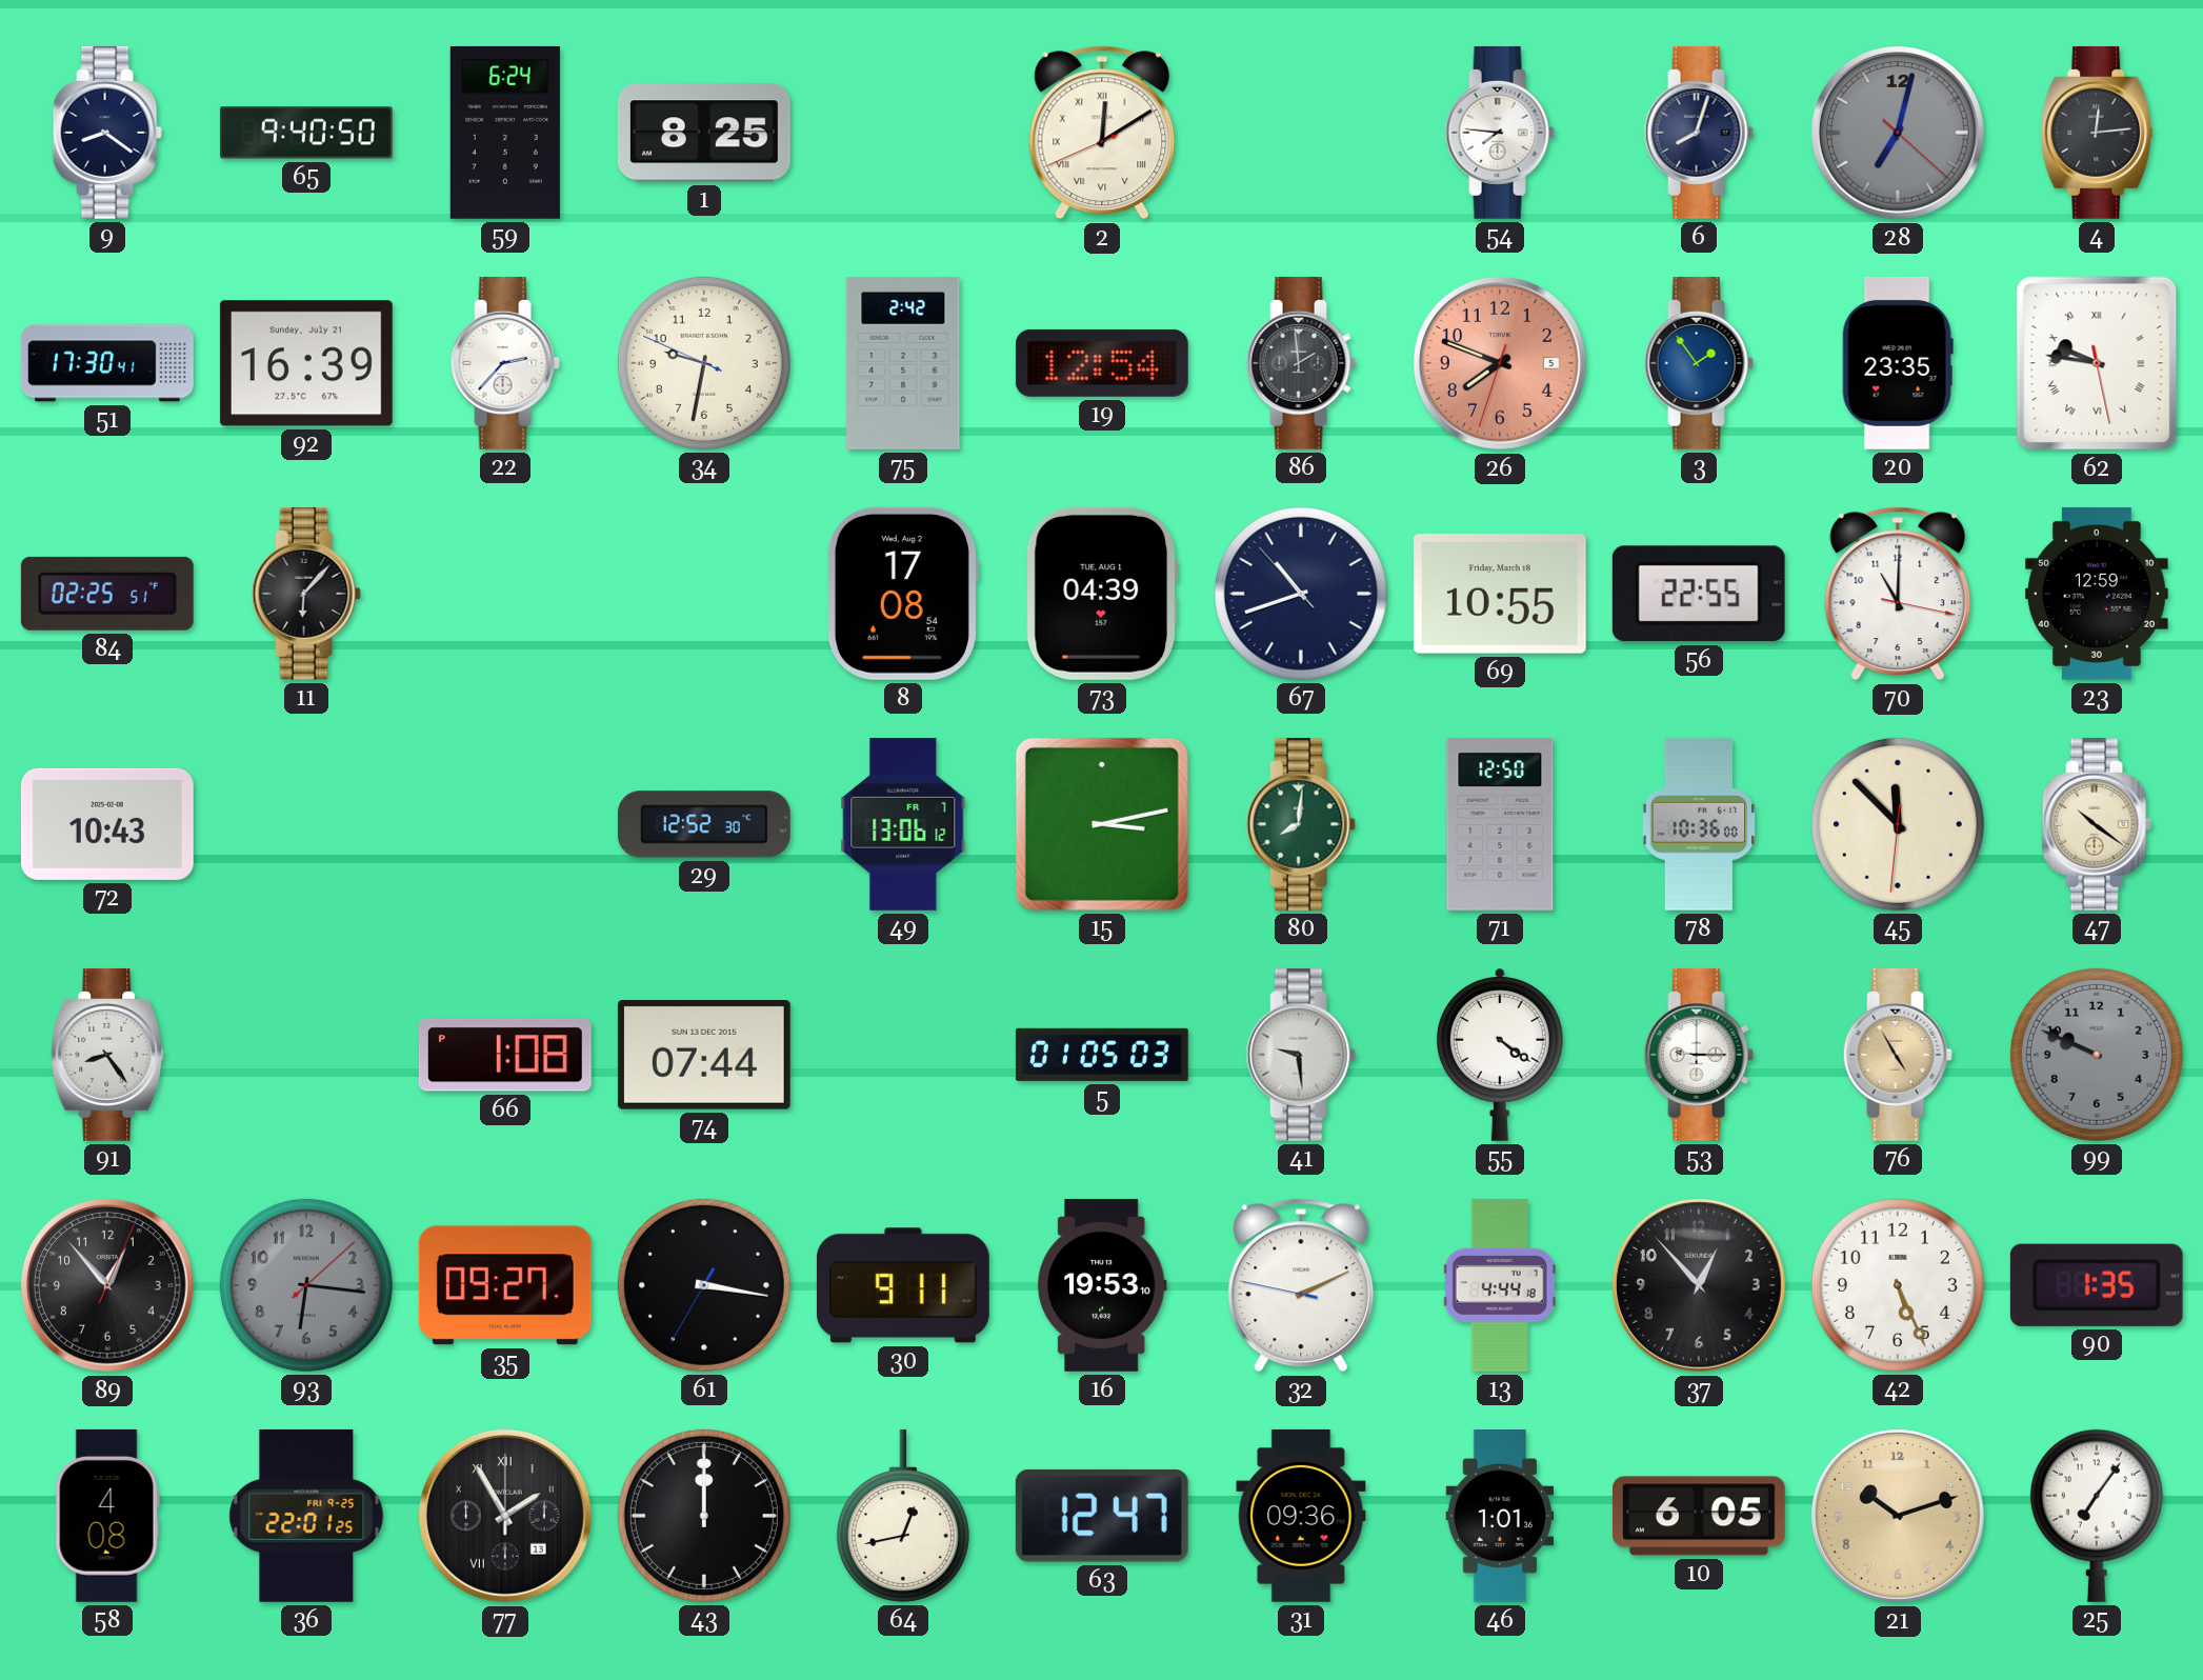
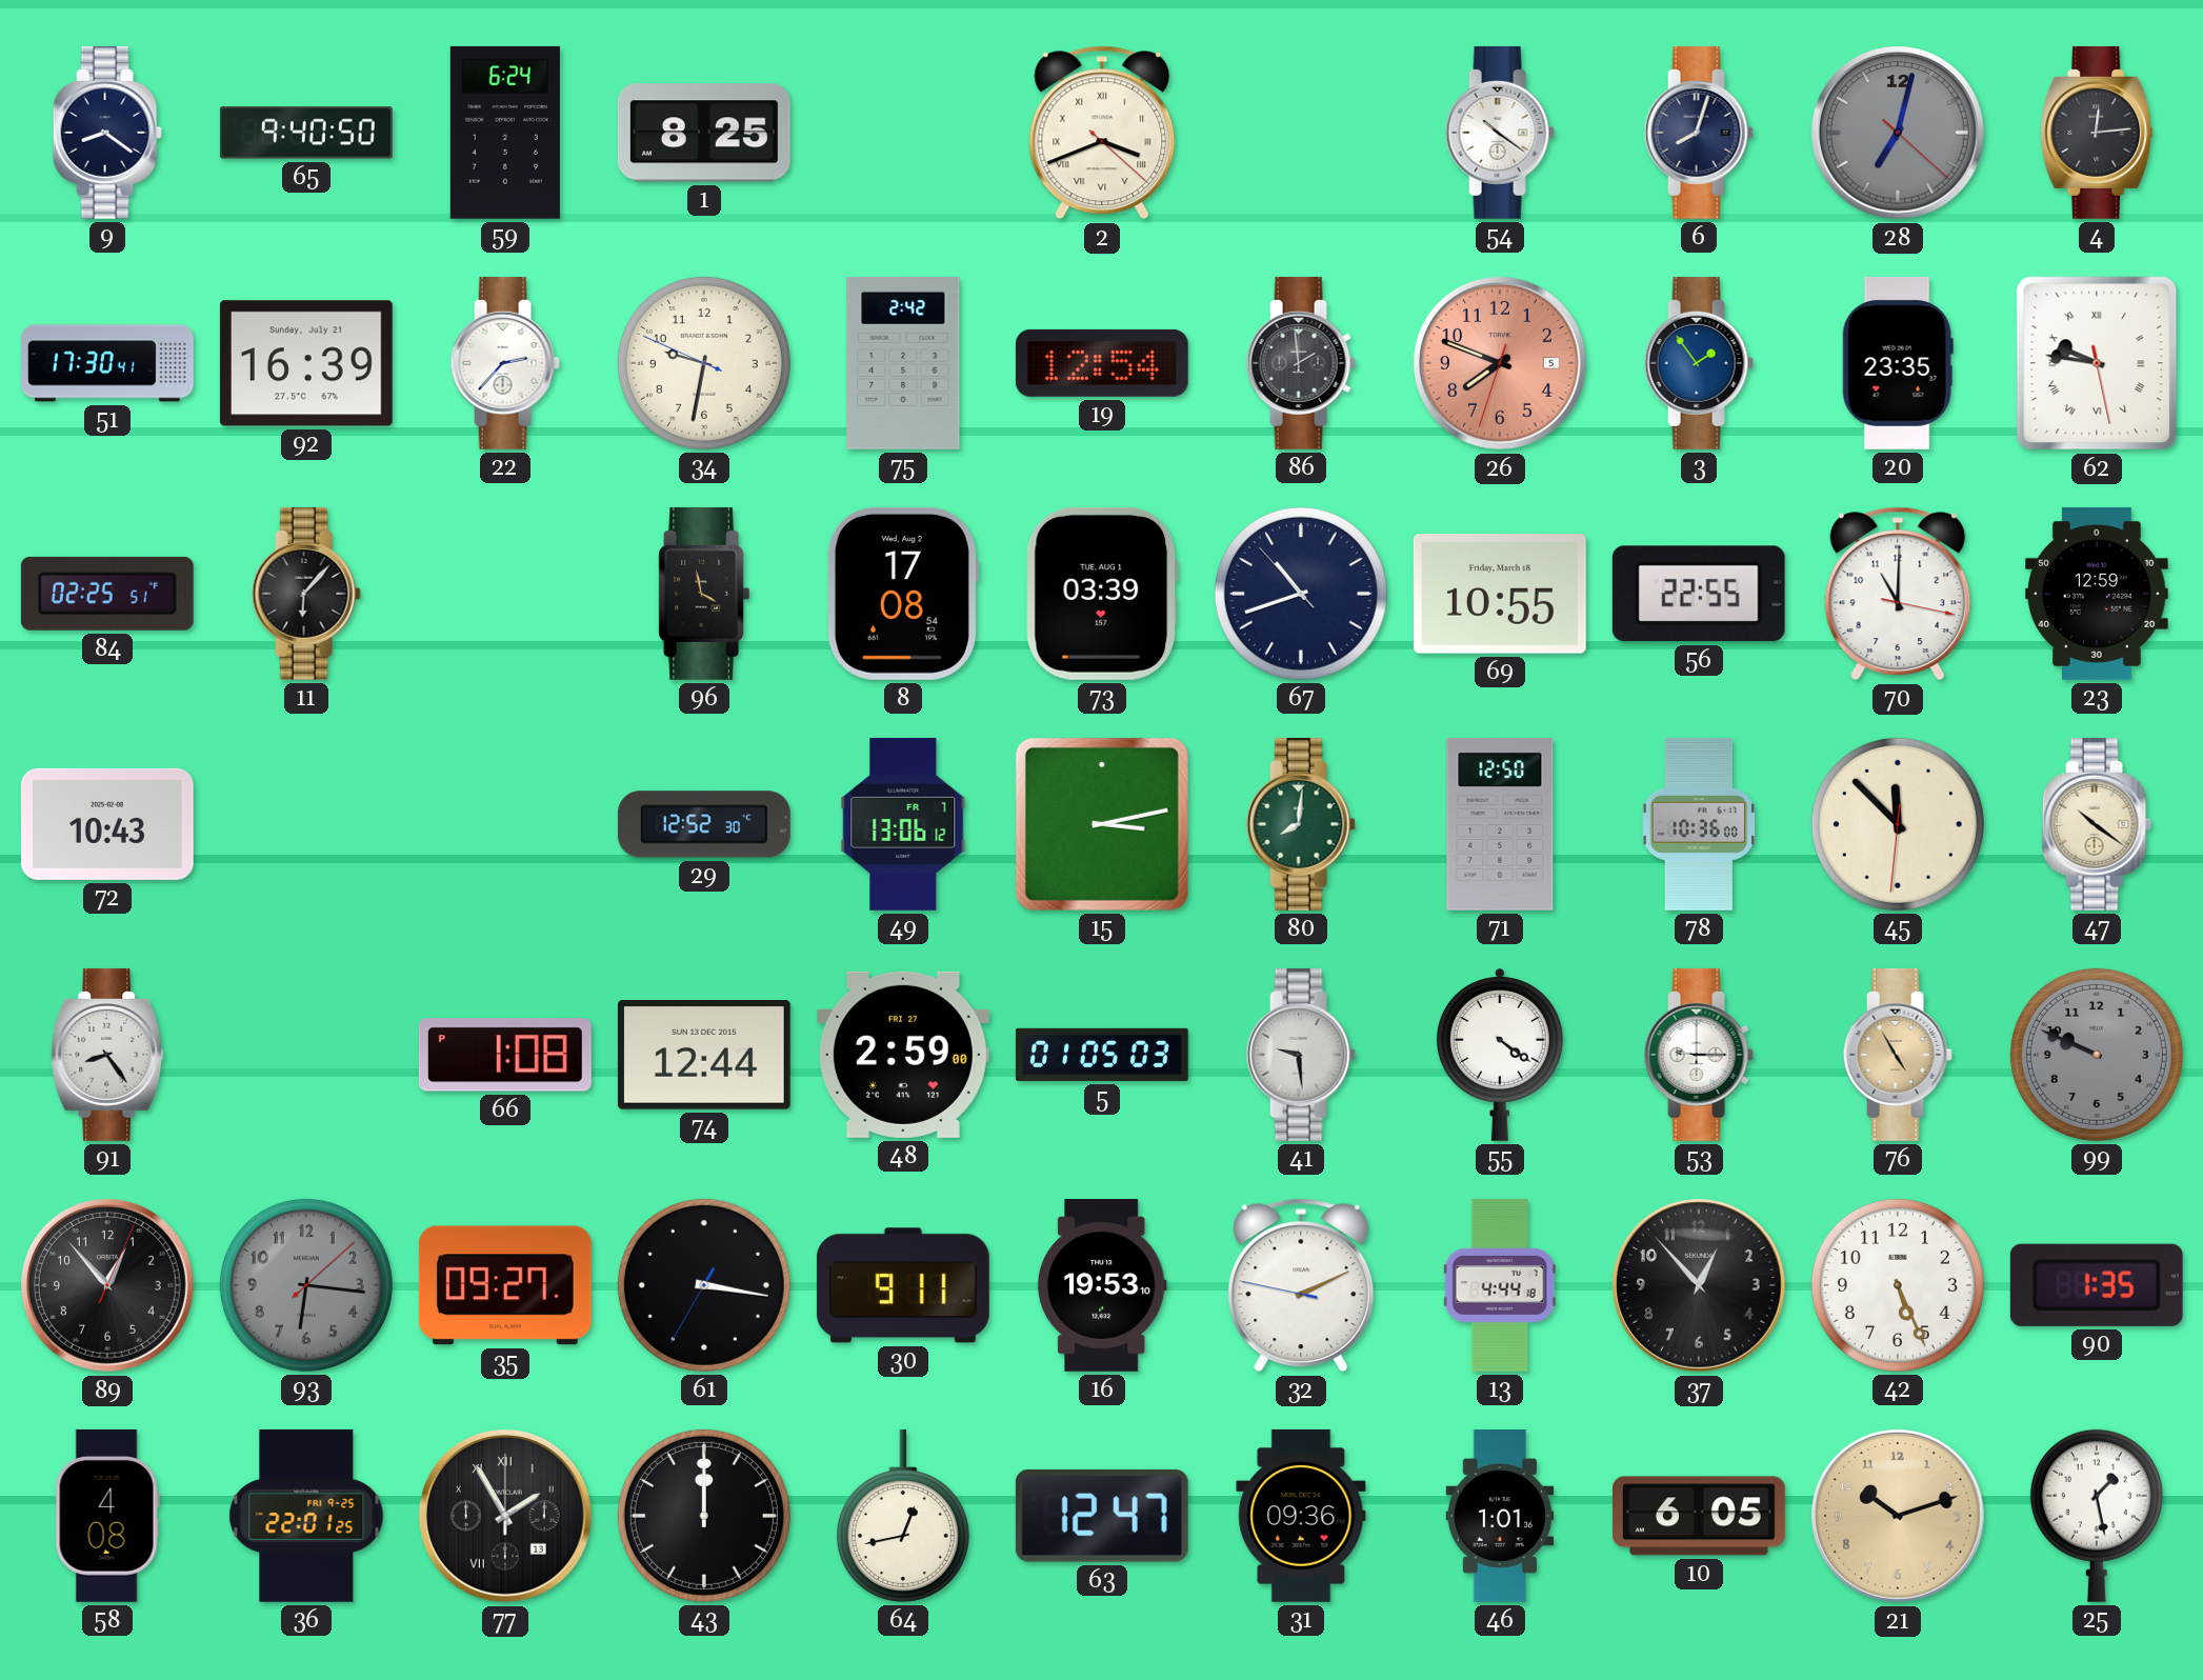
2: 12:09 -> 3:41
54: 7:46 -> 10:21
96: none -> 3:58
73: 04:39 -> 03:39
74: 07:44 -> 12:44
48: none -> 2:59
25: 7:06 -> 1:28
